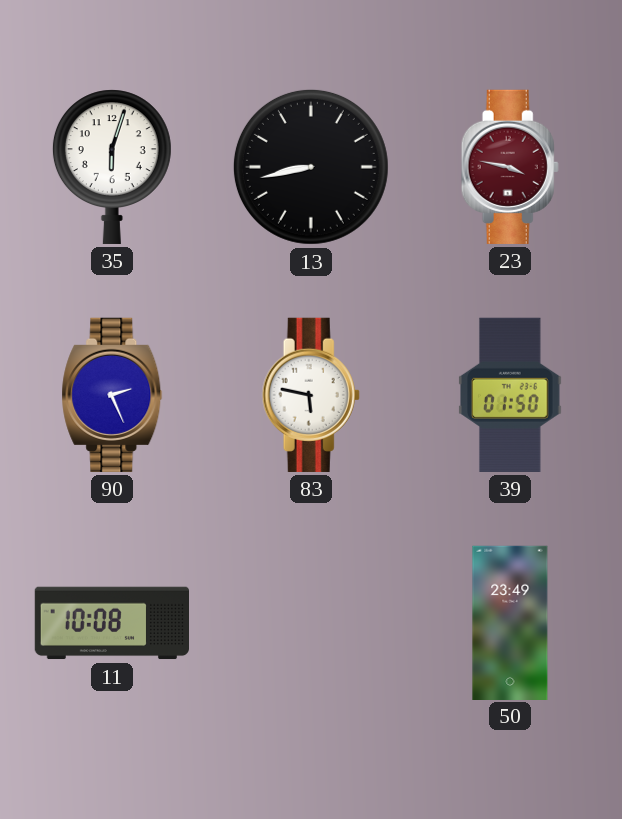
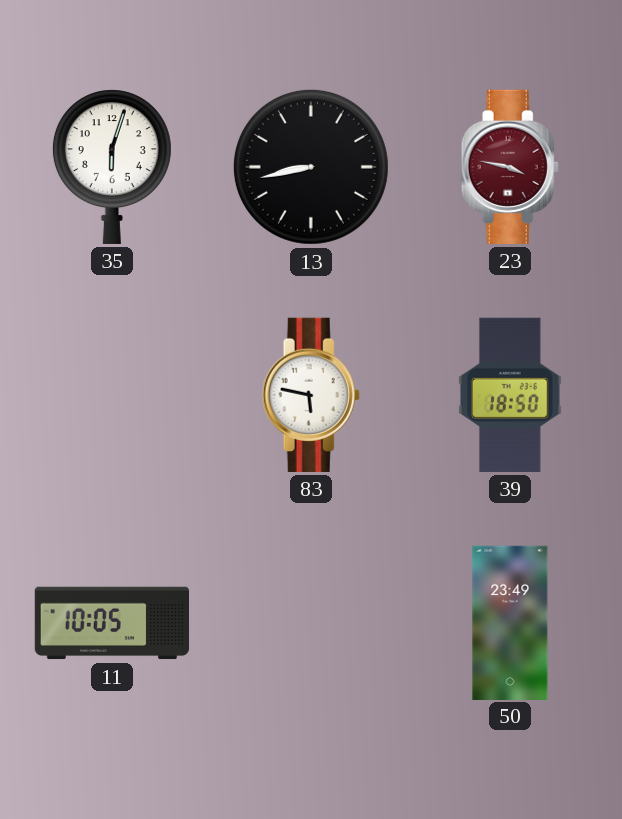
90: 2:26 -> none
39: 01:50 -> 18:50
11: 10:08 -> 10:05
